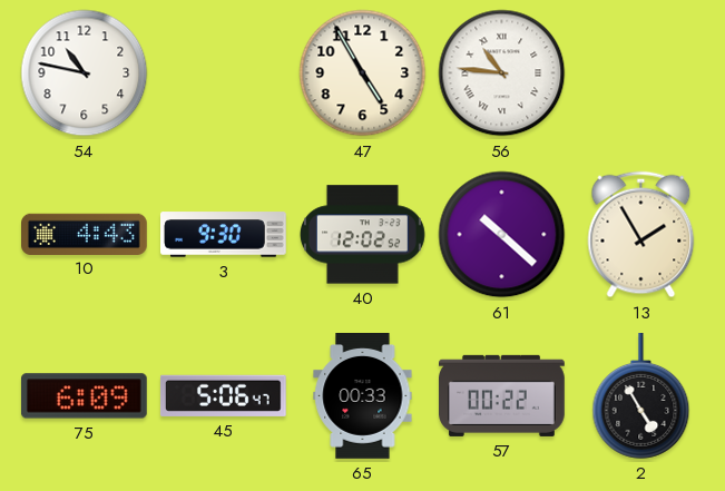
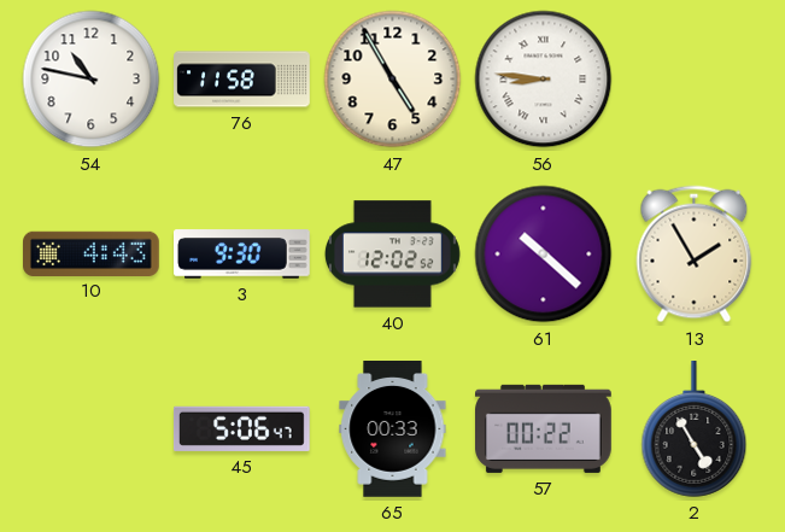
76: none -> 11:58
56: 10:46 -> 8:46
75: 6:09 -> none
